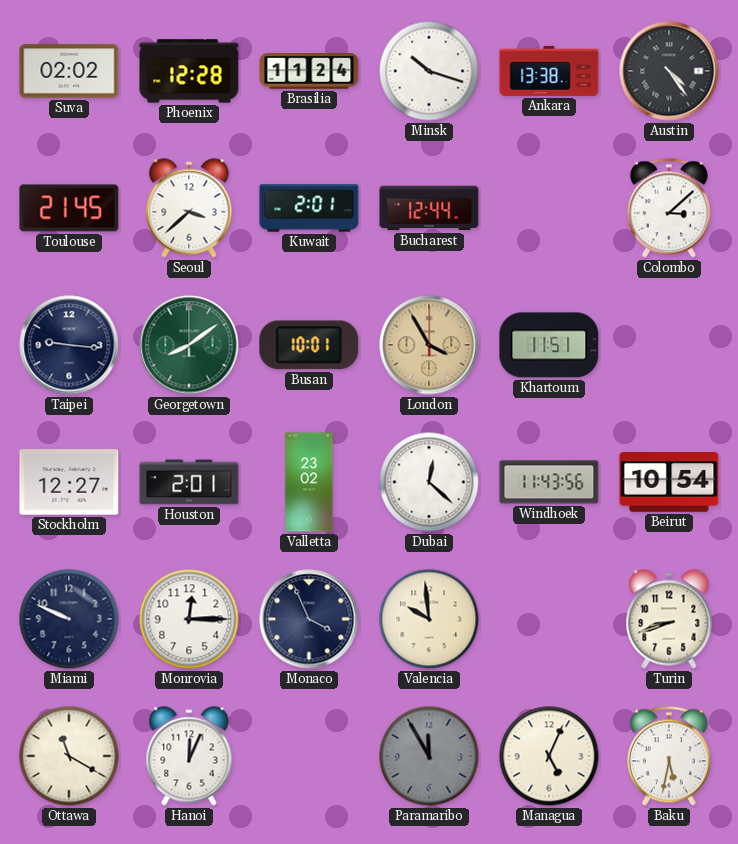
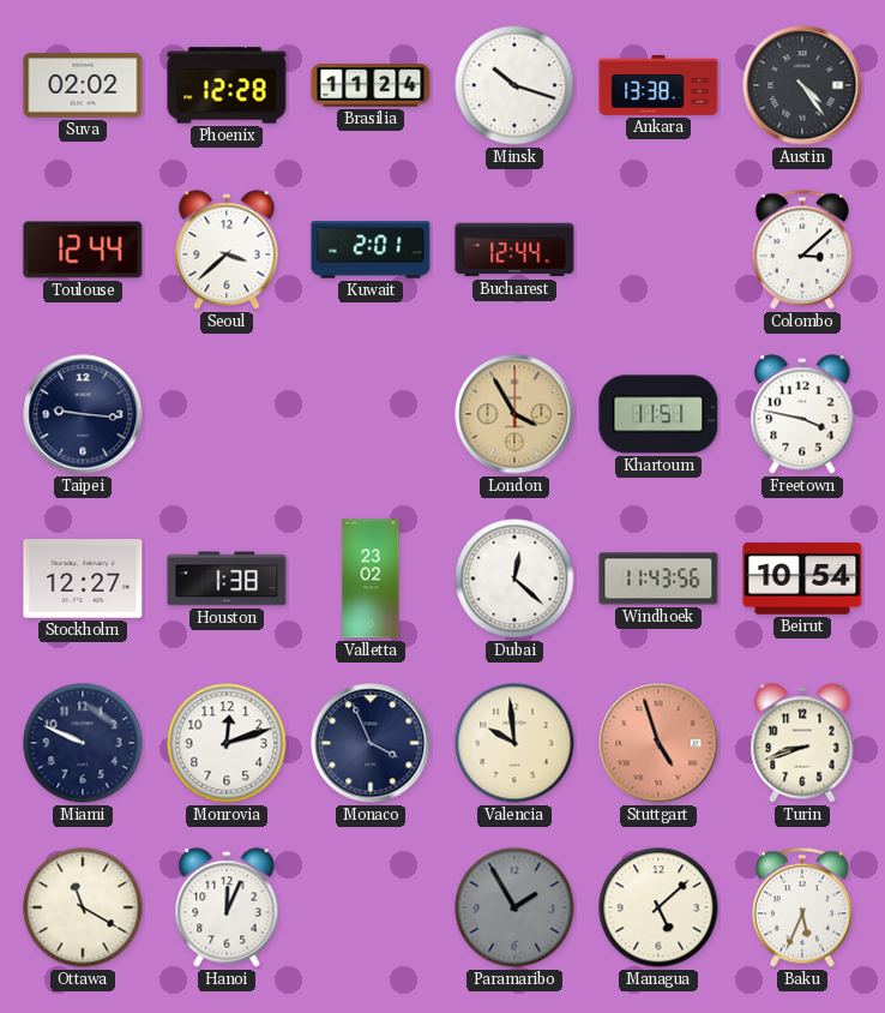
Toulouse: 21:45 -> 12:44
Georgetown: 8:09 -> none
Busan: 10:01 -> none
Freetown: none -> 3:47
Houston: 2:01 -> 1:38
Monrovia: 12:15 -> 12:12
Stuttgart: none -> 4:57
Paramaribo: 11:55 -> 1:55
Managua: 5:04 -> 5:08
Baku: 5:32 -> 5:34
